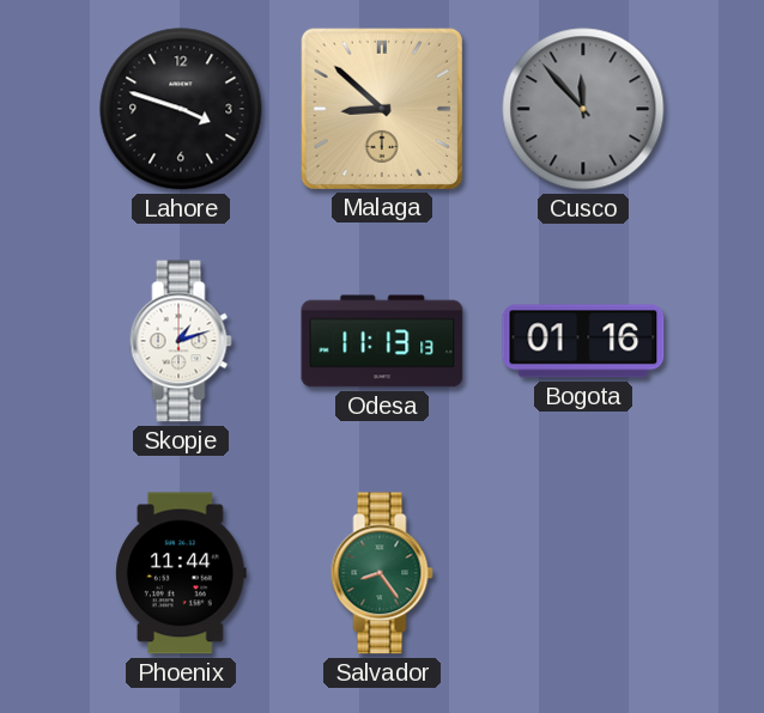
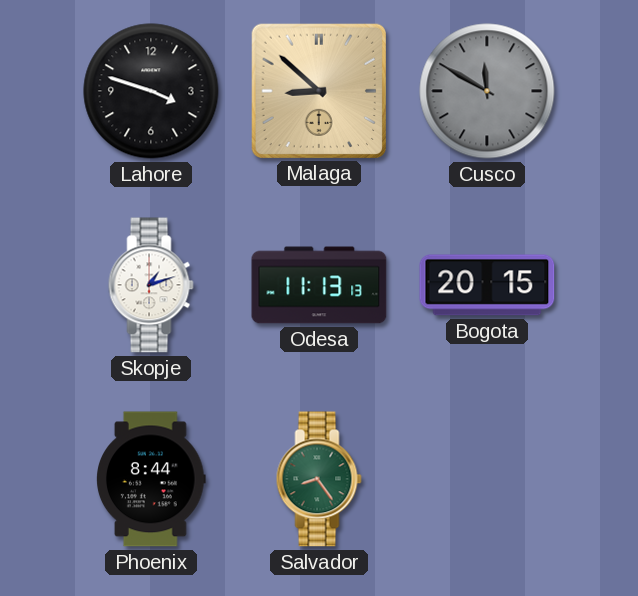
Cusco: 11:53 -> 11:50
Bogota: 01:16 -> 20:15
Phoenix: 11:44 -> 8:44
